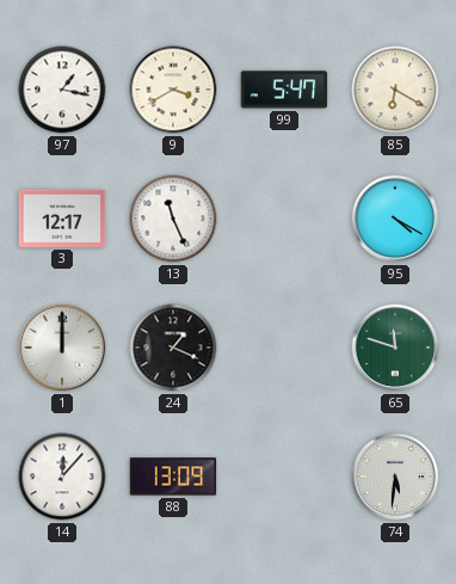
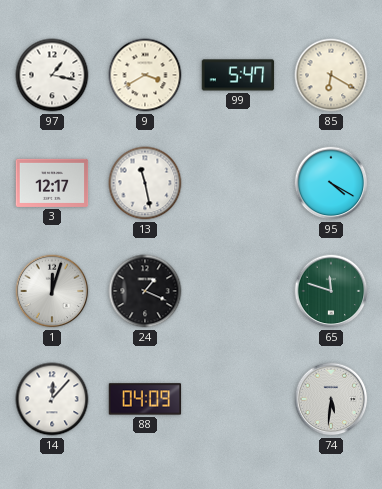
13: 11:26 -> 11:28
1: 12:00 -> 12:03
88: 13:09 -> 04:09
